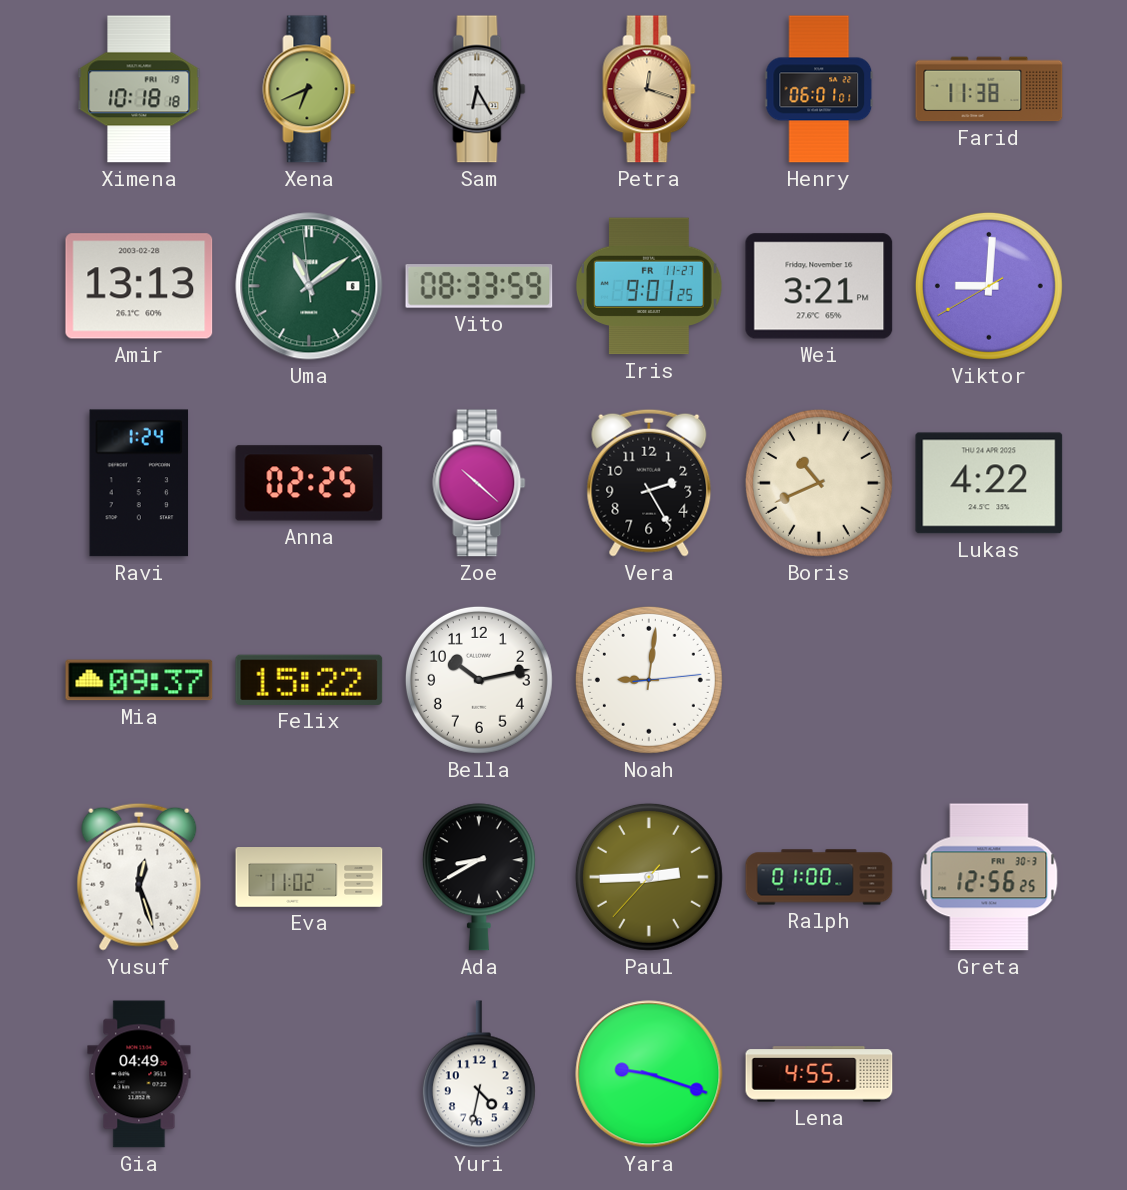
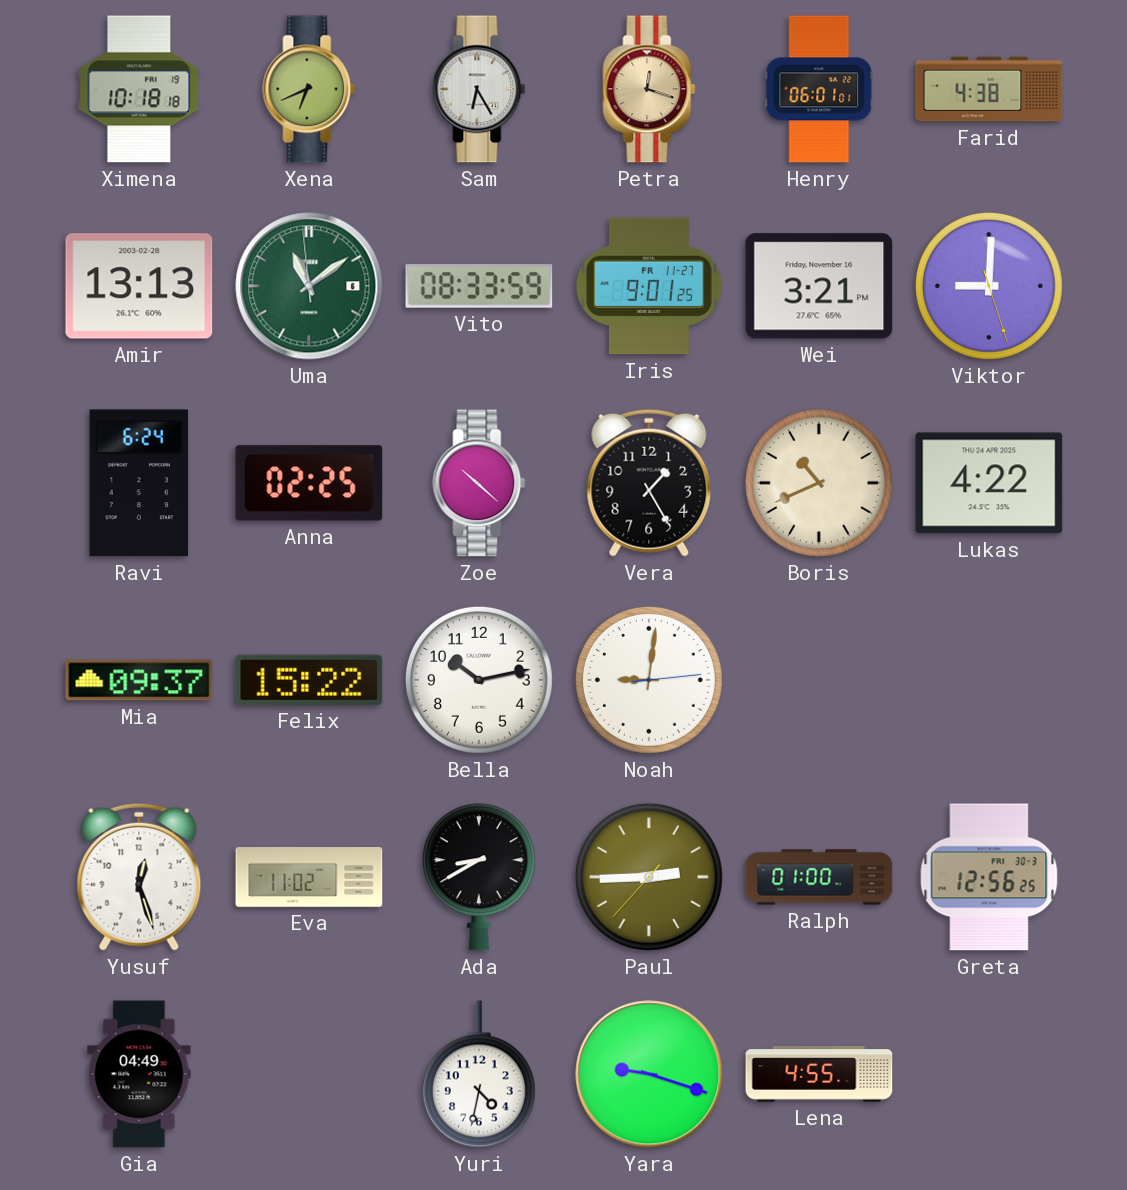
Farid: 11:38 -> 4:38
Viktor: 9:00:40 -> 9:00:27
Ravi: 1:24 -> 6:24
Vera: 2:25 -> 1:25
